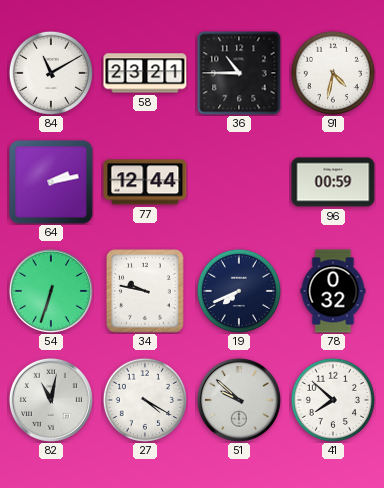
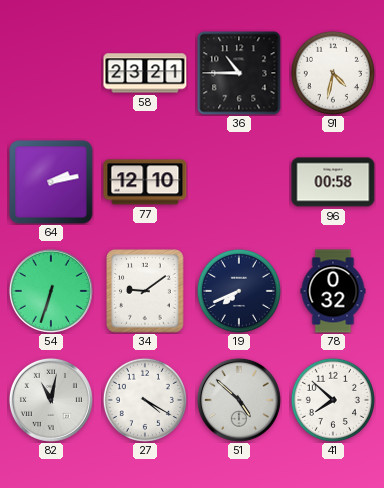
84: 11:10 -> none
77: 12:44 -> 12:10
96: 00:59 -> 00:58
34: 9:47 -> 9:09
51: 9:52 -> 4:52
